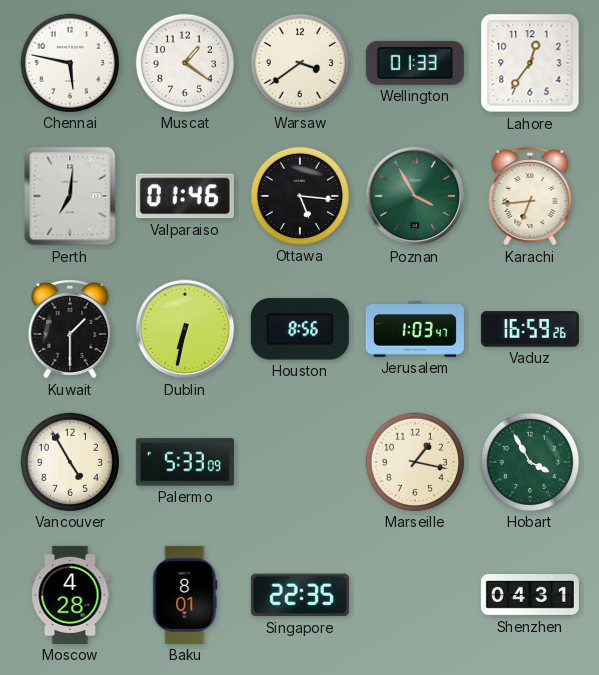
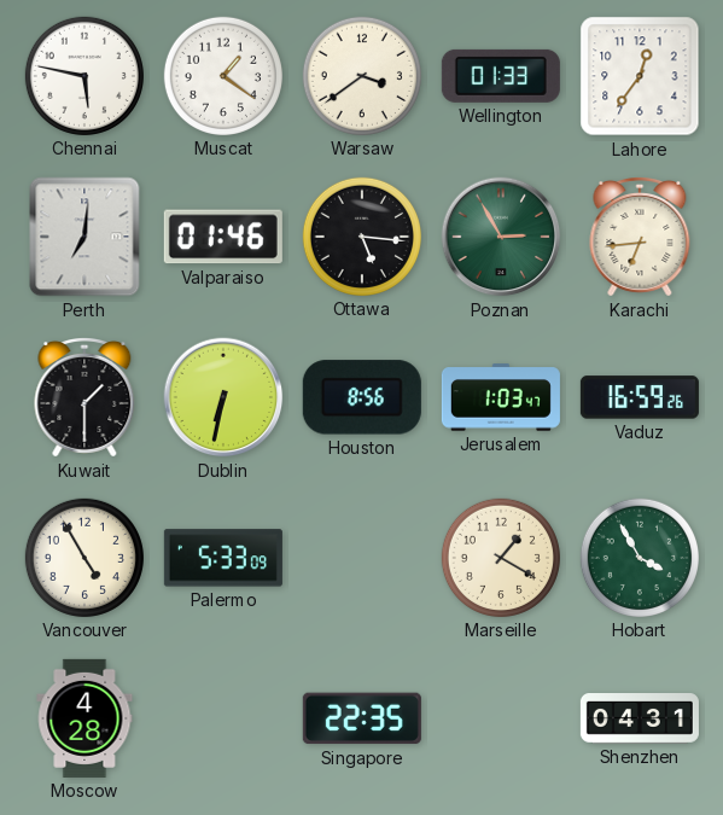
Poznan: 3:55 -> 2:55
Marseille: 1:17 -> 1:20
Baku: 8:01 -> none
